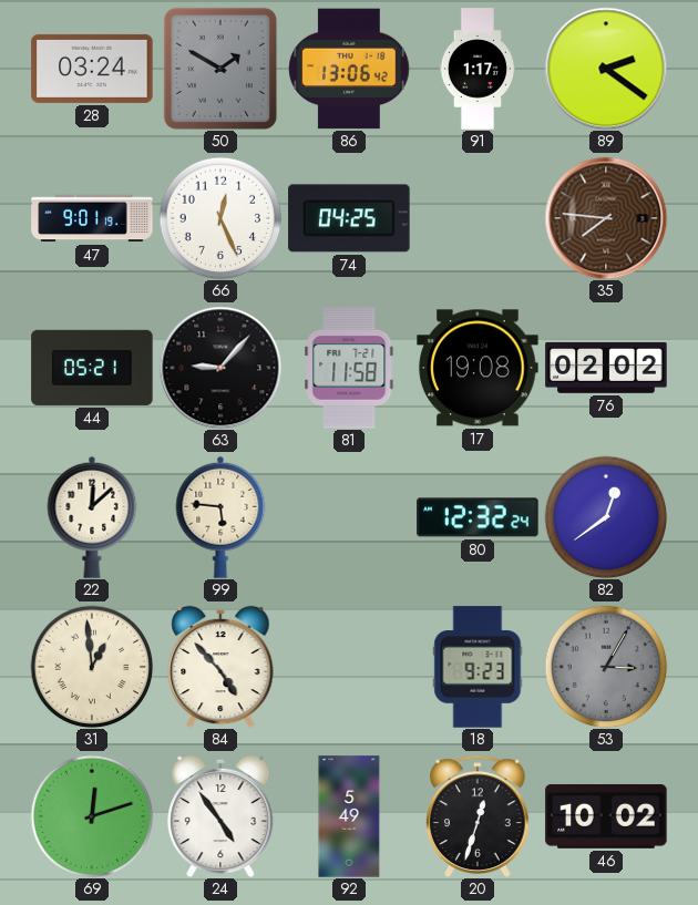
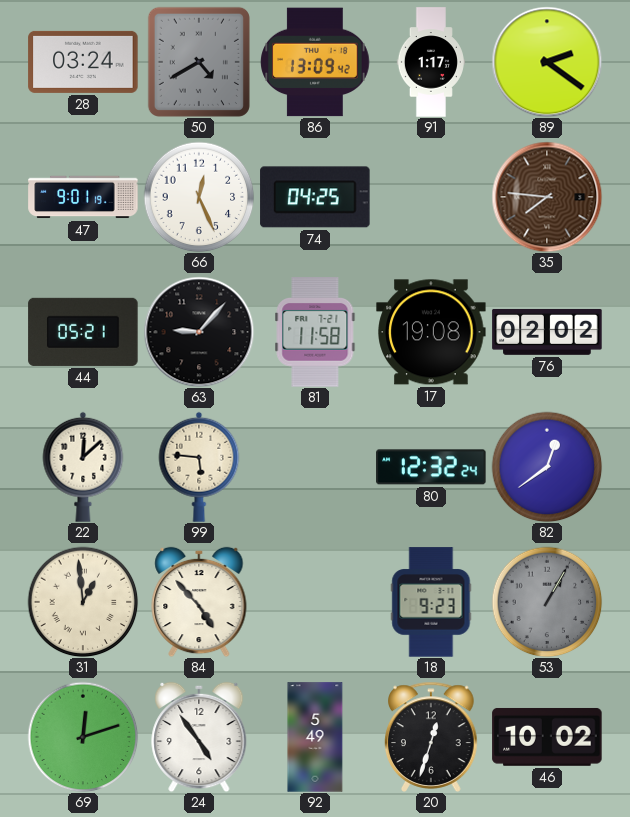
50: 1:50 -> 4:40
86: 13:06 -> 13:09
53: 3:05 -> 1:05
